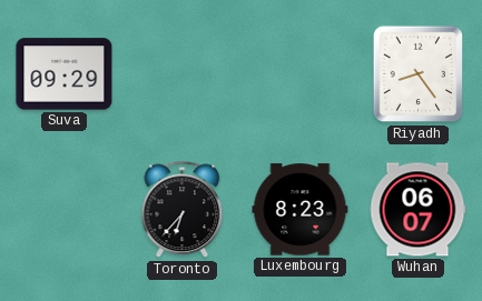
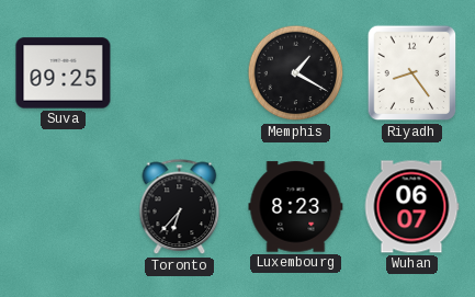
Suva: 09:29 -> 09:25
Memphis: none -> 1:20
